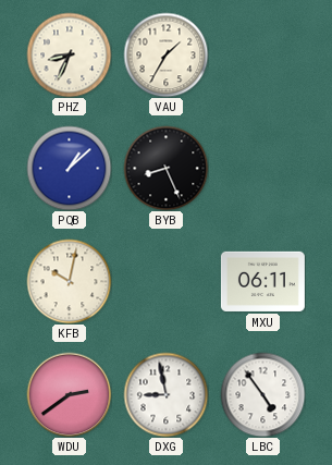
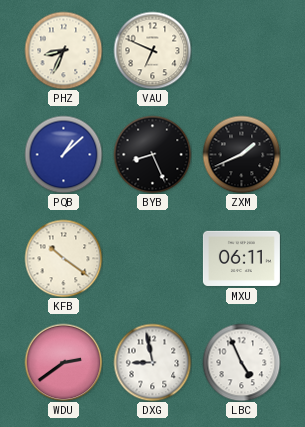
VAU: 1:35 -> 6:49
ZXM: none -> 1:41
KFB: 10:02 -> 10:21
LBC: 4:54 -> 4:56
